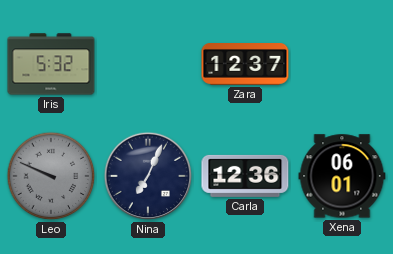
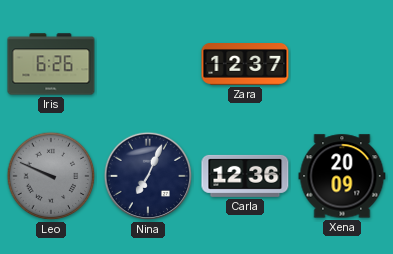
Iris: 5:32 -> 6:26
Xena: 06:01 -> 20:09
